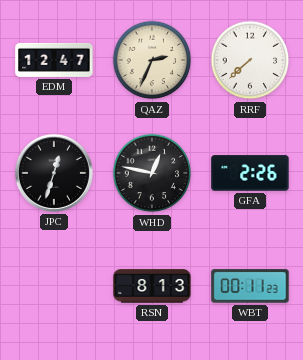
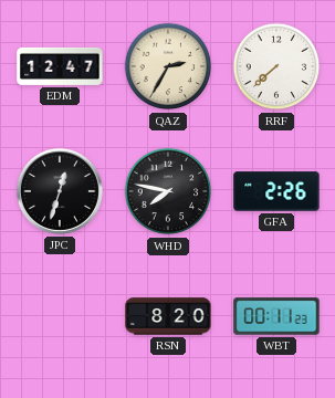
QAZ: 2:34 -> 2:35
WHD: 12:47 -> 7:47
RSN: 8:13 -> 8:20
